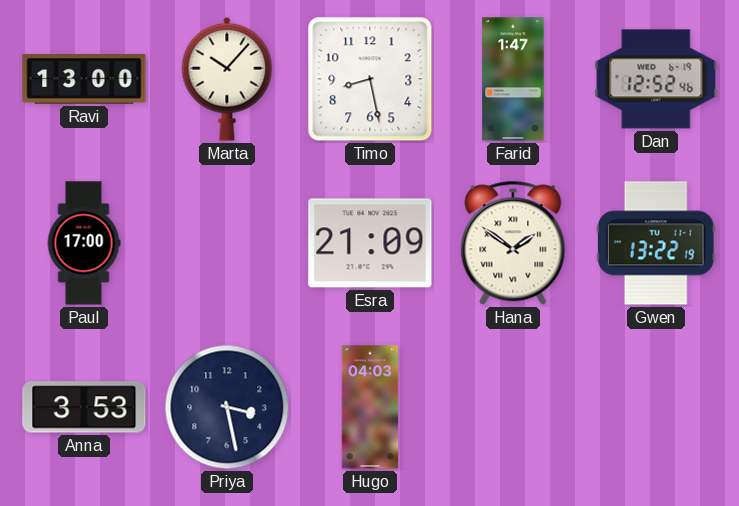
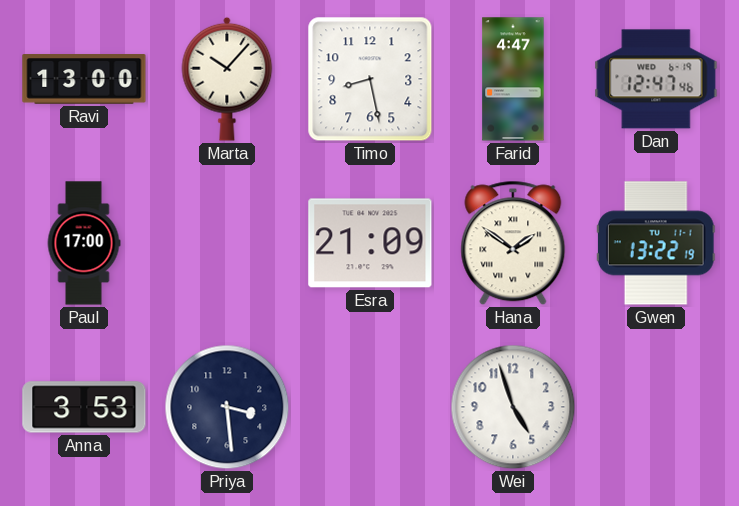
Farid: 1:47 -> 4:47
Dan: 12:52 -> 12:47
Priya: 3:28 -> 3:29
Hugo: 04:03 -> none
Wei: none -> 4:57
